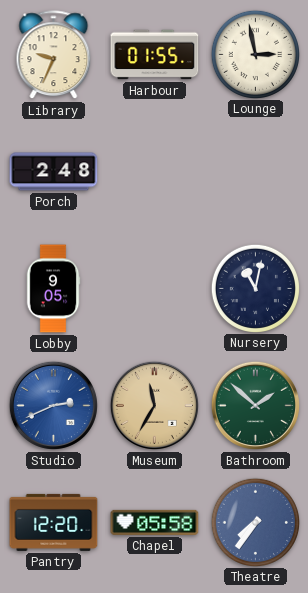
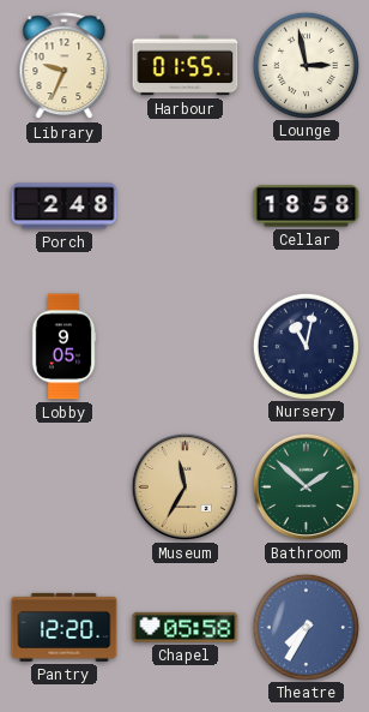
Cellar: none -> 18:58
Studio: 2:41 -> none
Theatre: 7:36 -> 7:35
